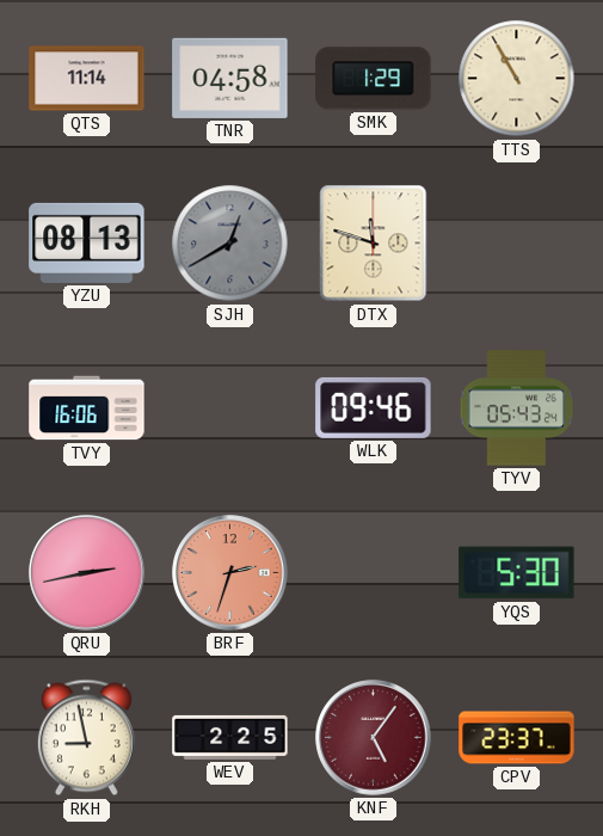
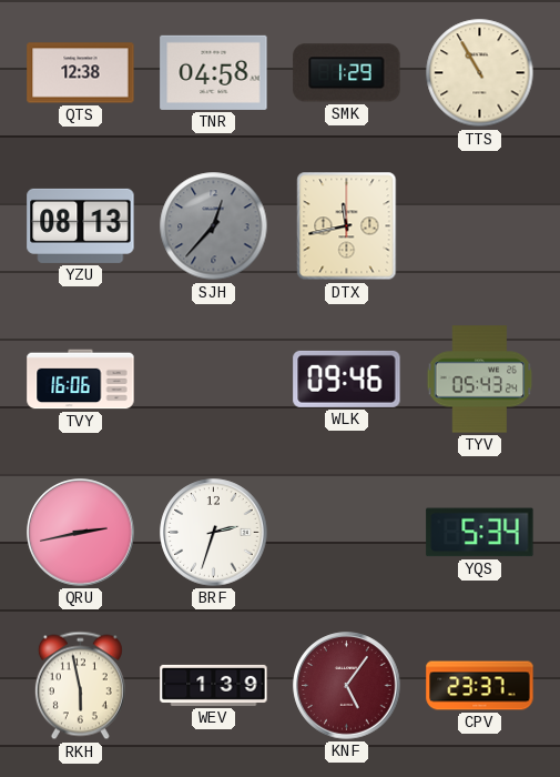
QTS: 11:14 -> 12:38
SJH: 12:40 -> 12:37
DTX: 11:48 -> 11:43
BRF dial: salmon -> white
YQS: 5:30 -> 5:34
RKH: 8:58 -> 5:58
WEV: 2:25 -> 1:39
